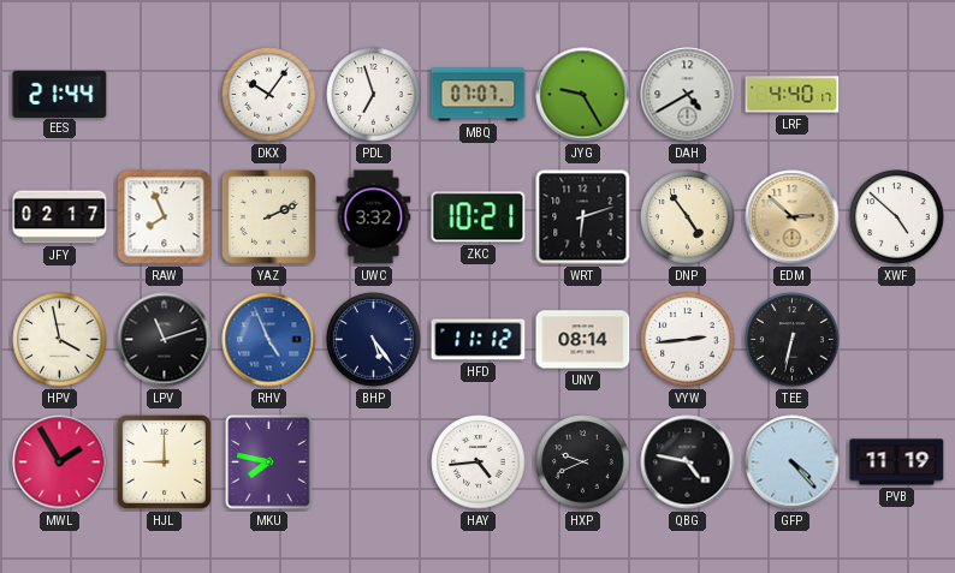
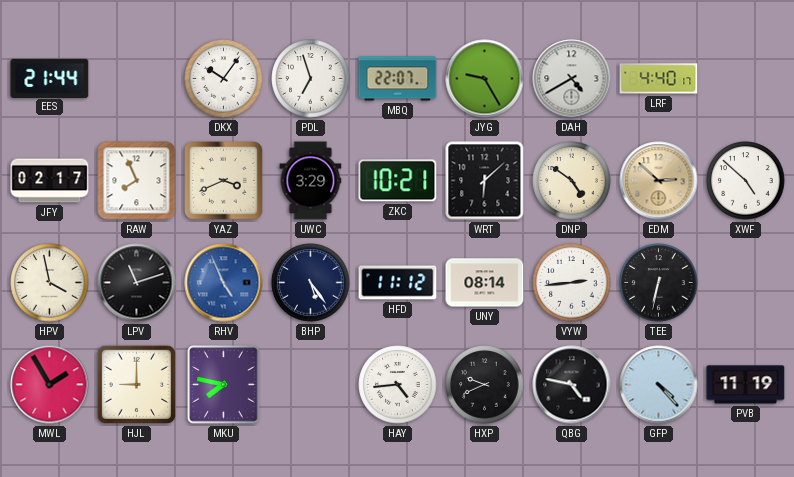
MBQ: 07:07 -> 22:07
YAZ: 2:11 -> 3:41
UWC: 3:32 -> 3:29
WRT: 6:12 -> 6:08
DNP: 4:54 -> 4:51
